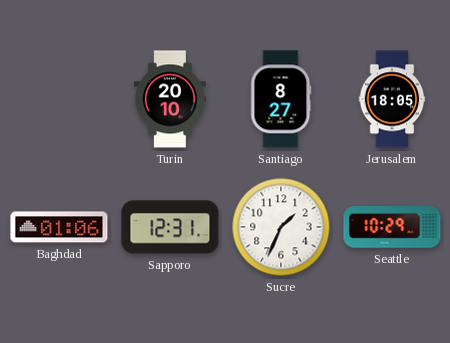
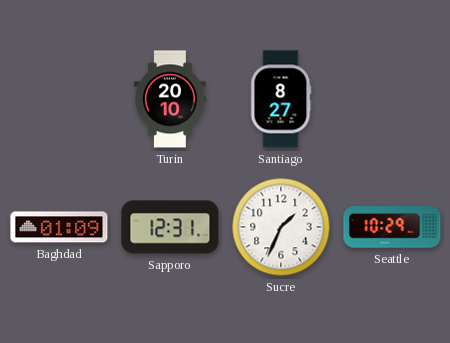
Jerusalem: 18:05 -> none
Baghdad: 01:06 -> 01:09
